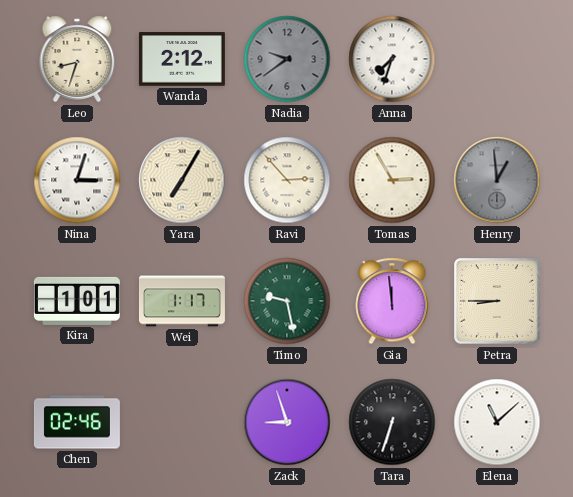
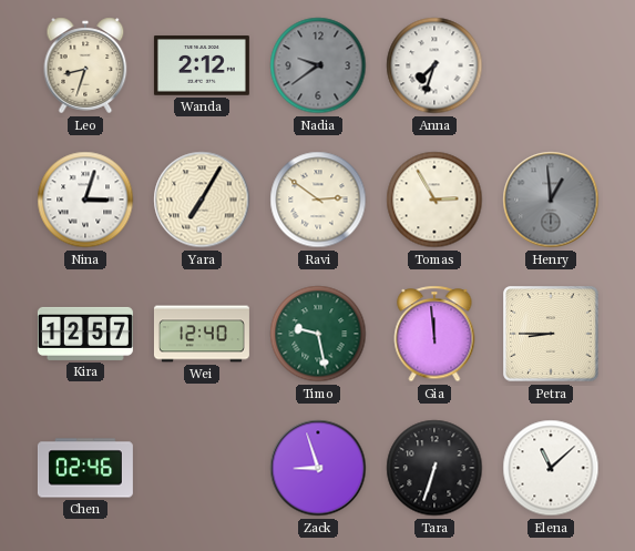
Ravi: 2:53 -> 2:51
Kira: 1:01 -> 12:57
Wei: 1:17 -> 12:40
